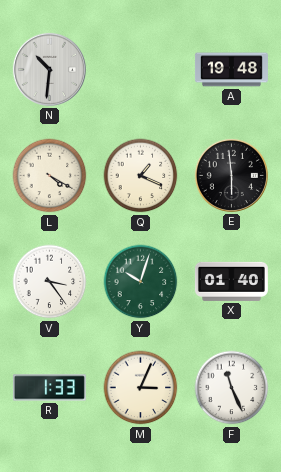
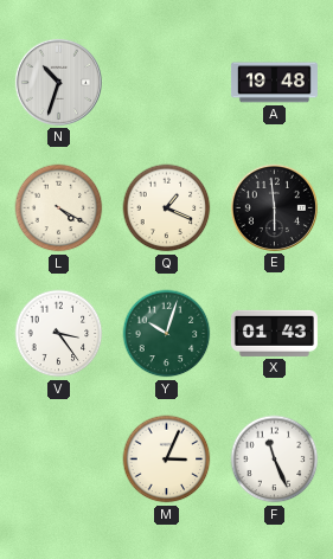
N: 10:31 -> 10:33
X: 01:40 -> 01:43
R: 1:33 -> none
